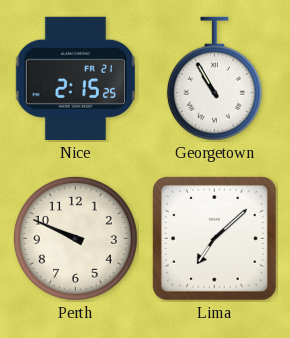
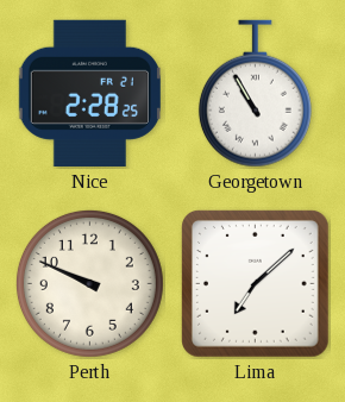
Nice: 2:15 -> 2:28
